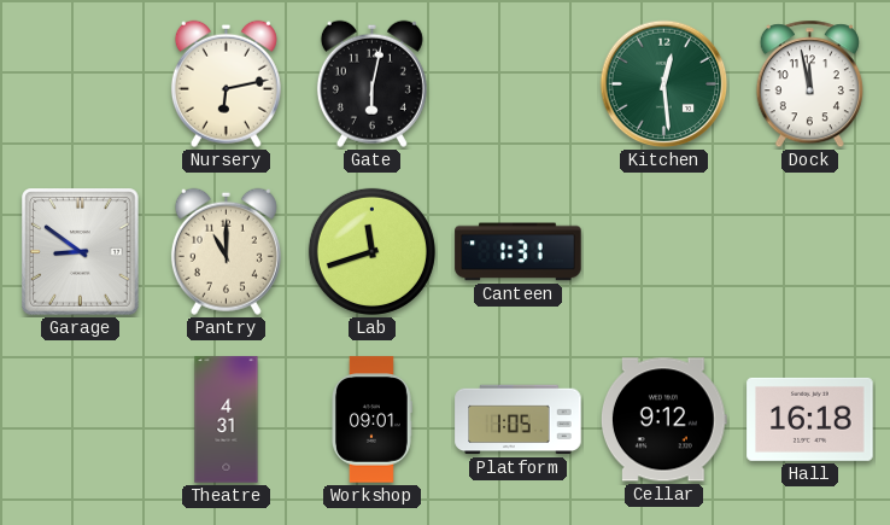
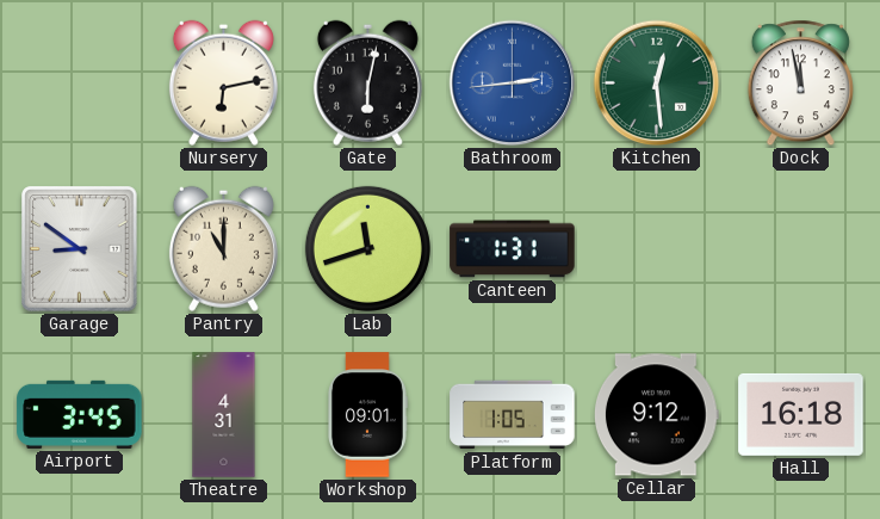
Bathroom: none -> 2:44
Airport: none -> 3:45
